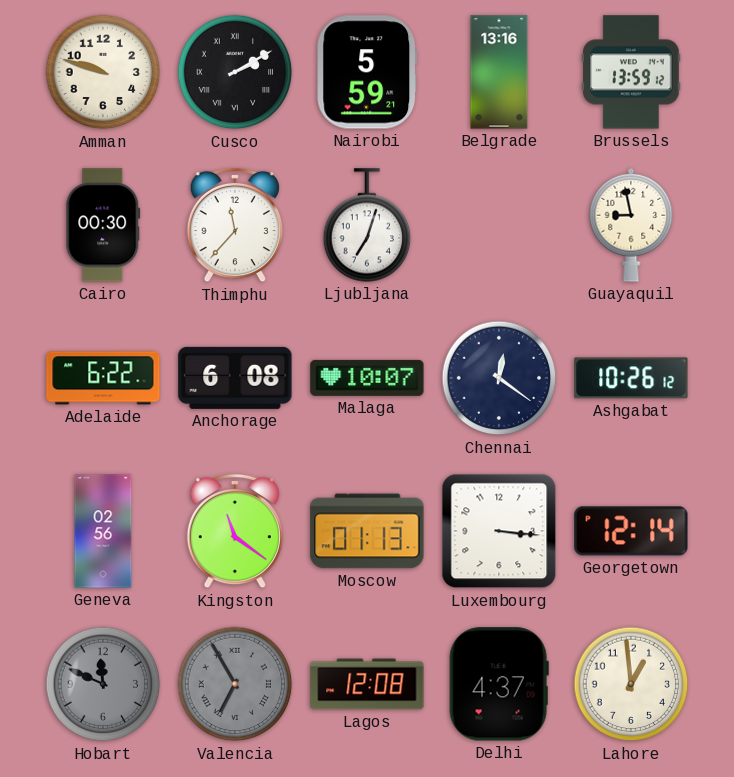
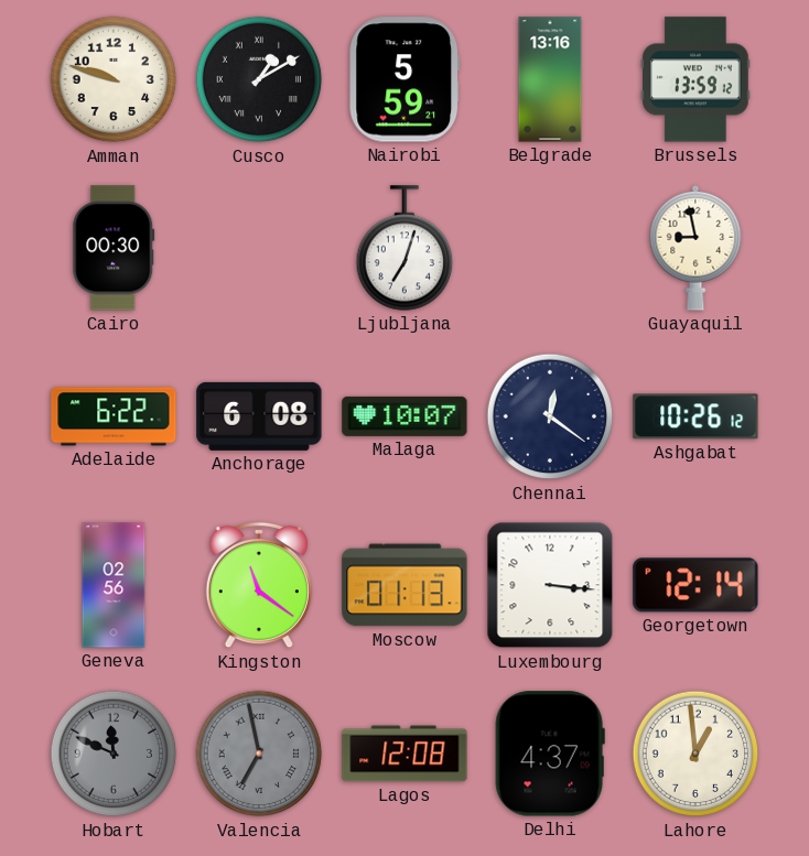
Cusco: 2:10 -> 1:10
Thimphu: 11:37 -> none
Valencia: 6:55 -> 6:58
